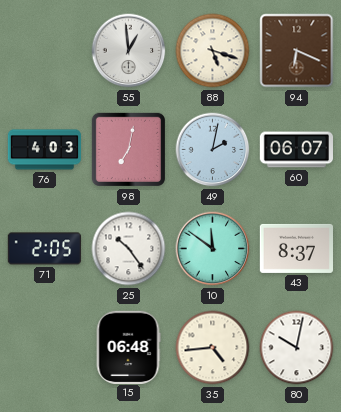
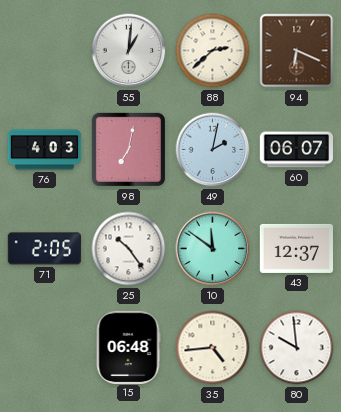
55: 12:59 -> 1:01
88: 5:18 -> 2:38
43: 8:37 -> 12:37
80: 10:02 -> 9:59
